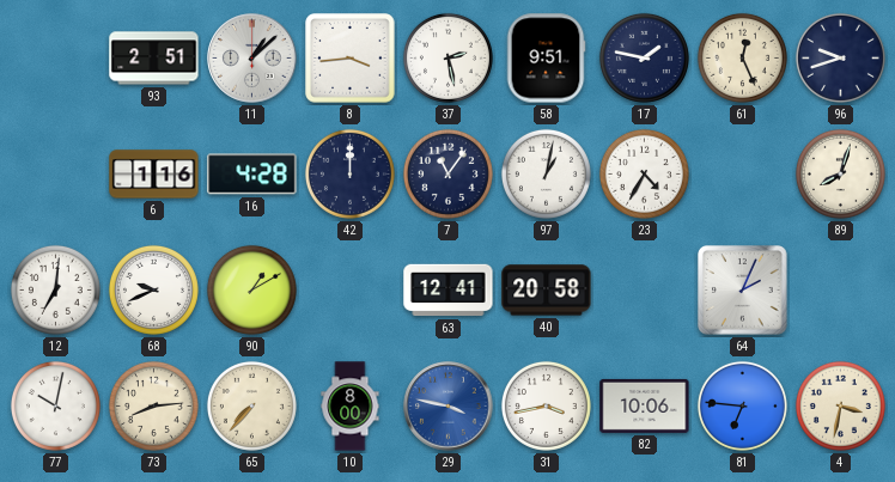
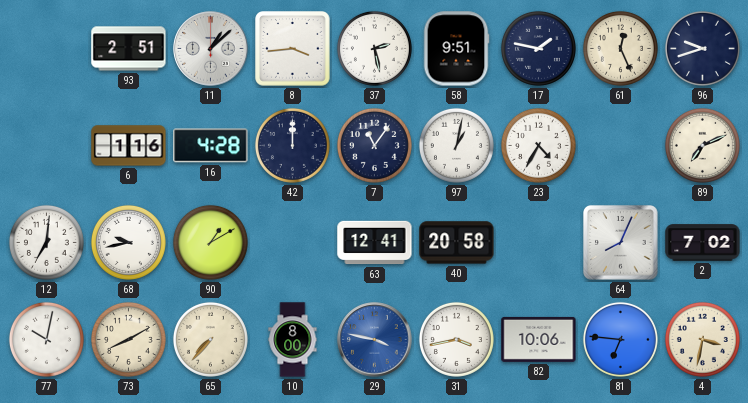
89: 8:03 -> 7:11
68: 9:41 -> 9:43
64: 2:04 -> 8:04
2: none -> 7:02
73: 8:14 -> 8:10
